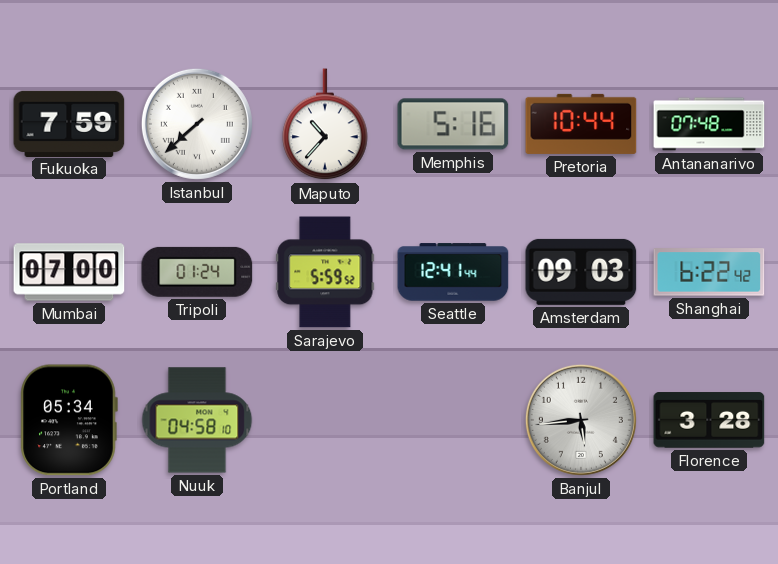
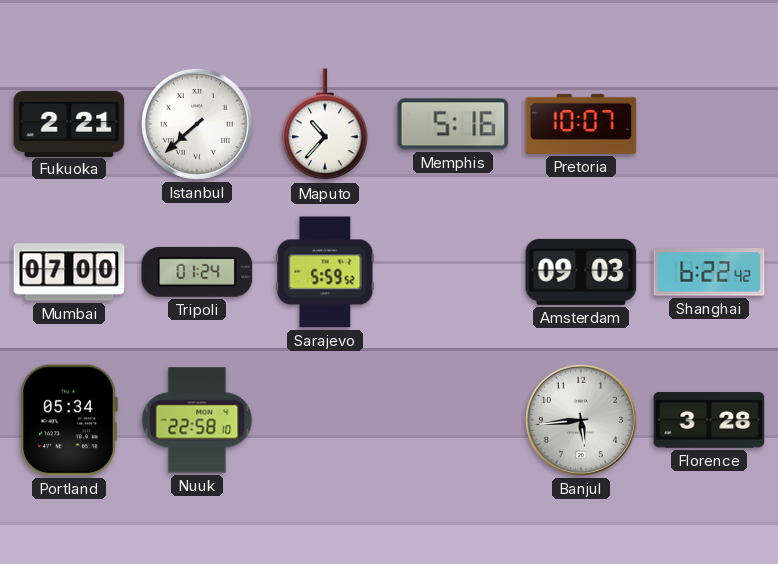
Fukuoka: 7:59 -> 2:21
Pretoria: 10:44 -> 10:07
Antananarivo: 07:48 -> none
Seattle: 12:41 -> none
Nuuk: 04:58 -> 22:58
